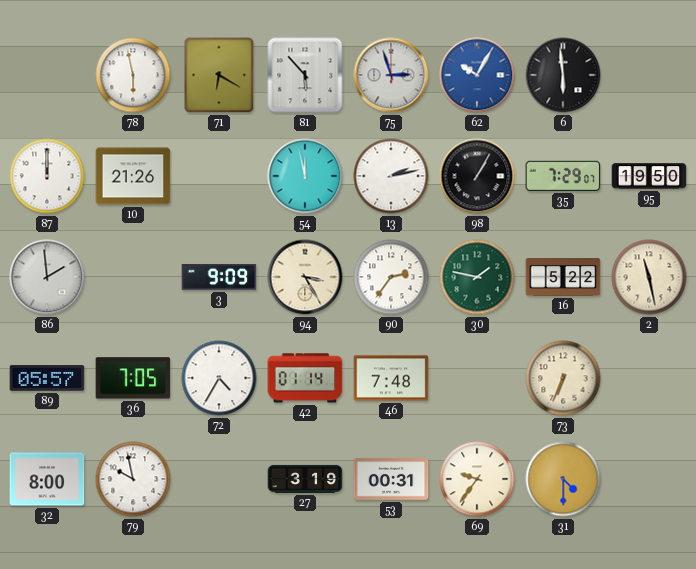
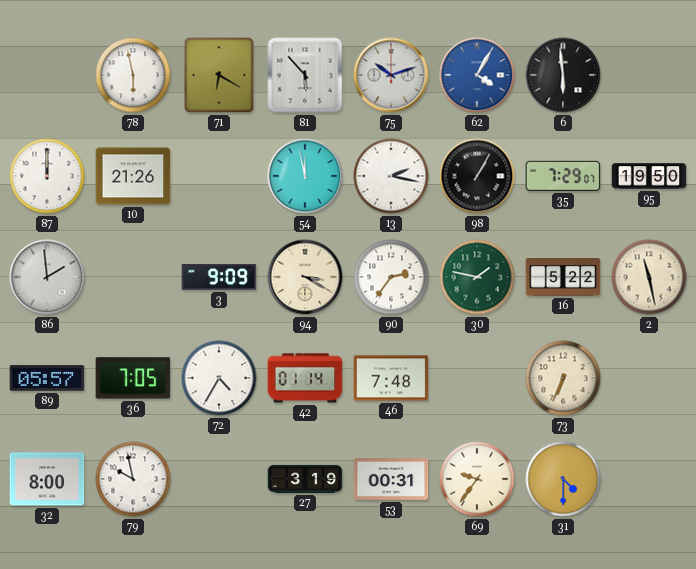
75: 2:57 -> 10:12
62: 10:05 -> 4:05
13: 2:13 -> 2:17
94: 3:25 -> 3:20
